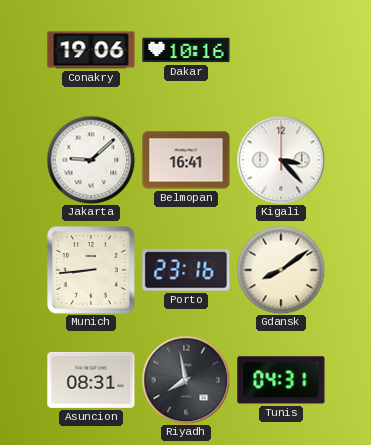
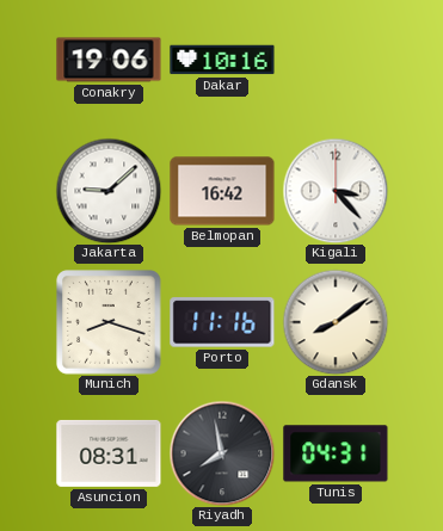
Belmopan: 16:41 -> 16:42
Munich: 8:44 -> 8:18
Porto: 23:16 -> 11:16
